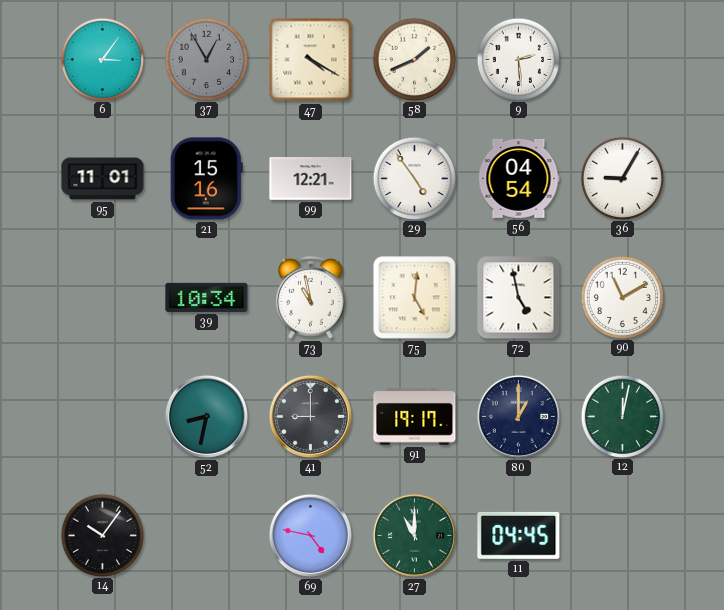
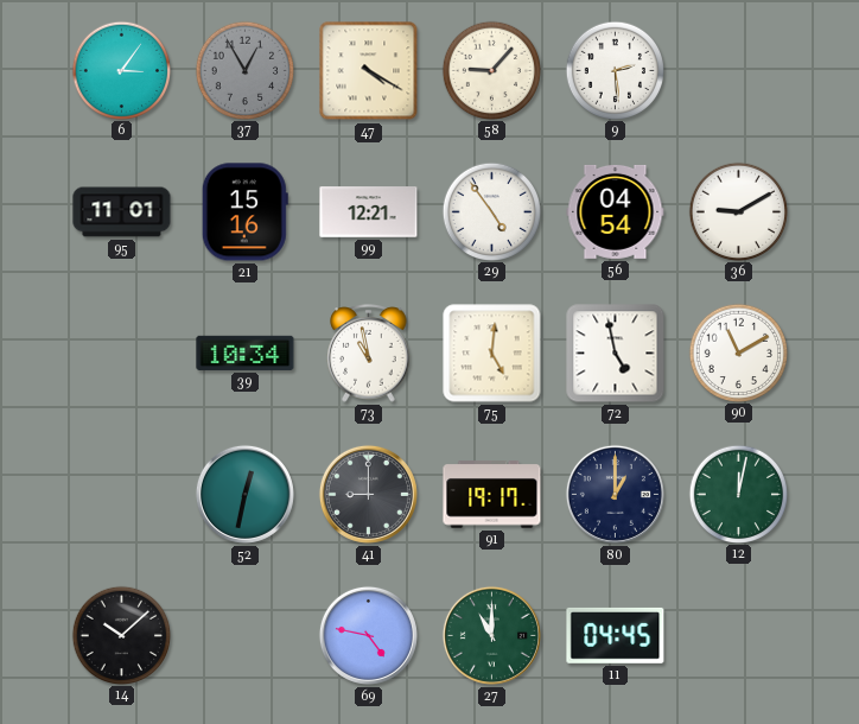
58: 1:41 -> 9:07
36: 9:05 -> 9:10
52: 8:32 -> 12:32
14: 10:06 -> 10:08
